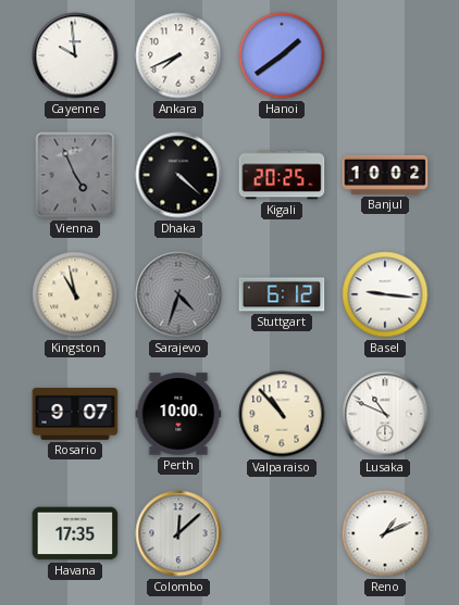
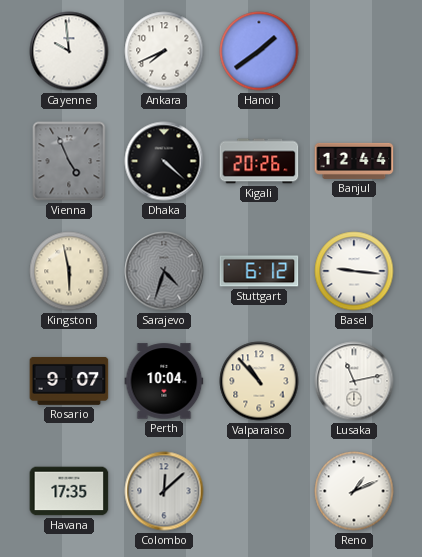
Kigali: 20:25 -> 20:26
Banjul: 10:02 -> 12:44
Kingston: 10:58 -> 5:58
Perth: 10:00 -> 10:04
Lusaka: 10:49 -> 11:13
